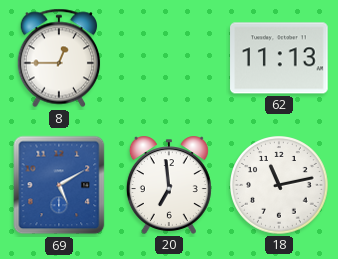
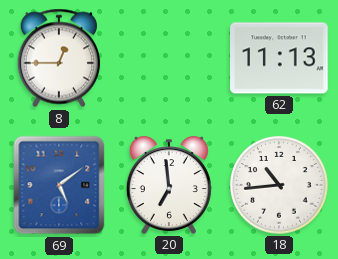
69: 5:10 -> 5:09
18: 11:13 -> 10:44
